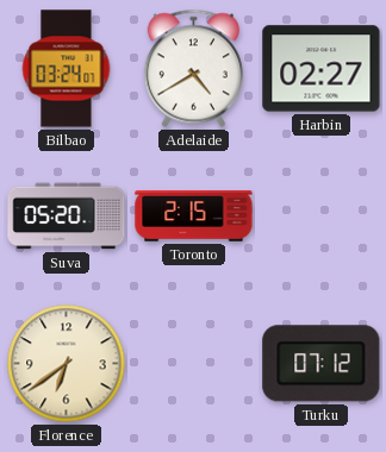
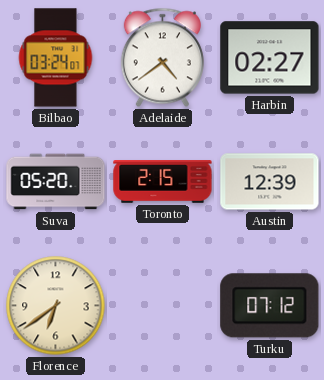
Adelaide: 4:40 -> 4:39
Austin: none -> 12:39
